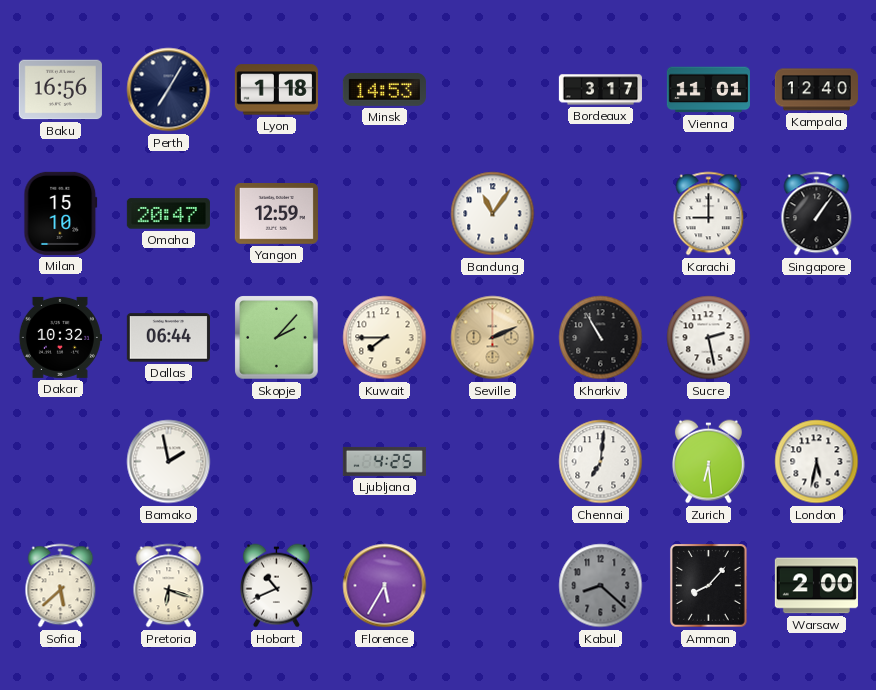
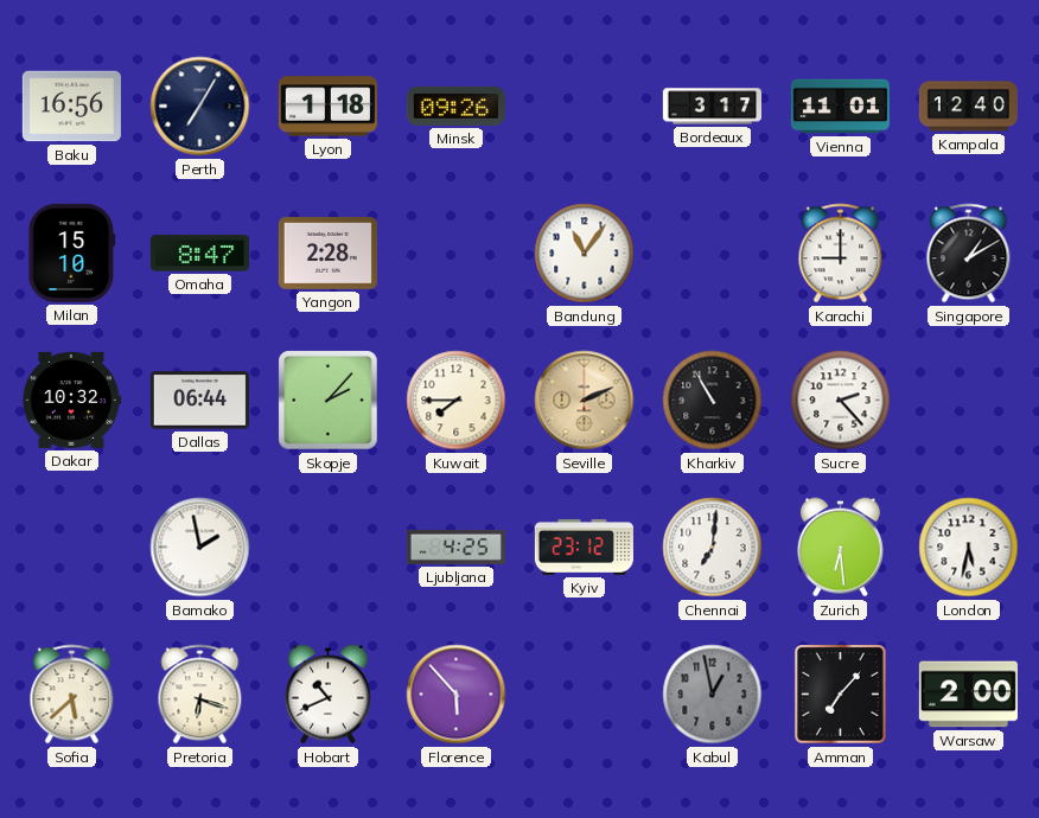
Minsk: 14:53 -> 09:26
Omaha: 20:47 -> 8:47
Yangon: 12:59 -> 2:28
Singapore: 1:06 -> 1:10
Sucre: 2:28 -> 2:23
Kyiv: none -> 23:12
Florence: 5:35 -> 5:53
Kabul: 8:22 -> 12:58
Amman: 8:07 -> 7:07
